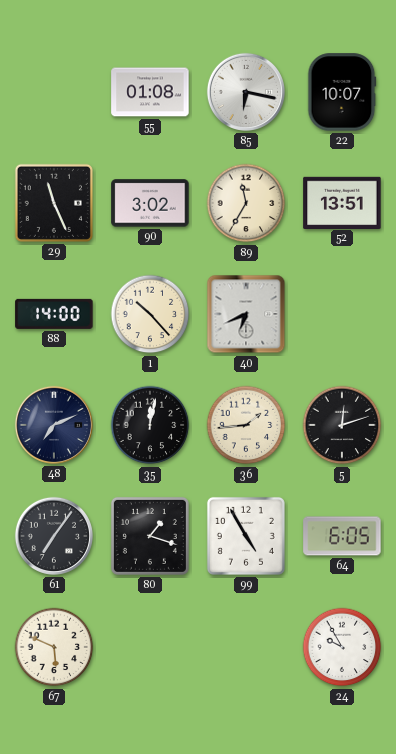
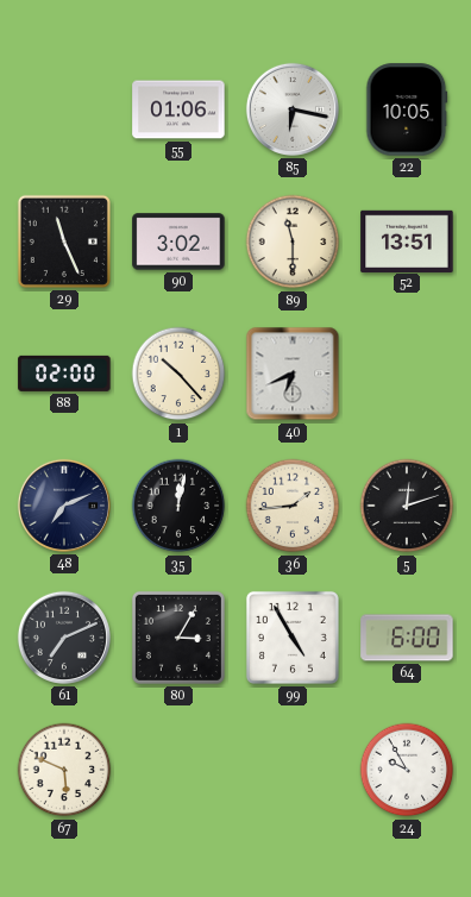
55: 01:08 -> 01:06
22: 10:07 -> 10:05
89: 11:35 -> 11:30
88: 14:00 -> 02:00
61: 7:06 -> 7:11
80: 1:18 -> 3:05
64: 6:05 -> 6:00
